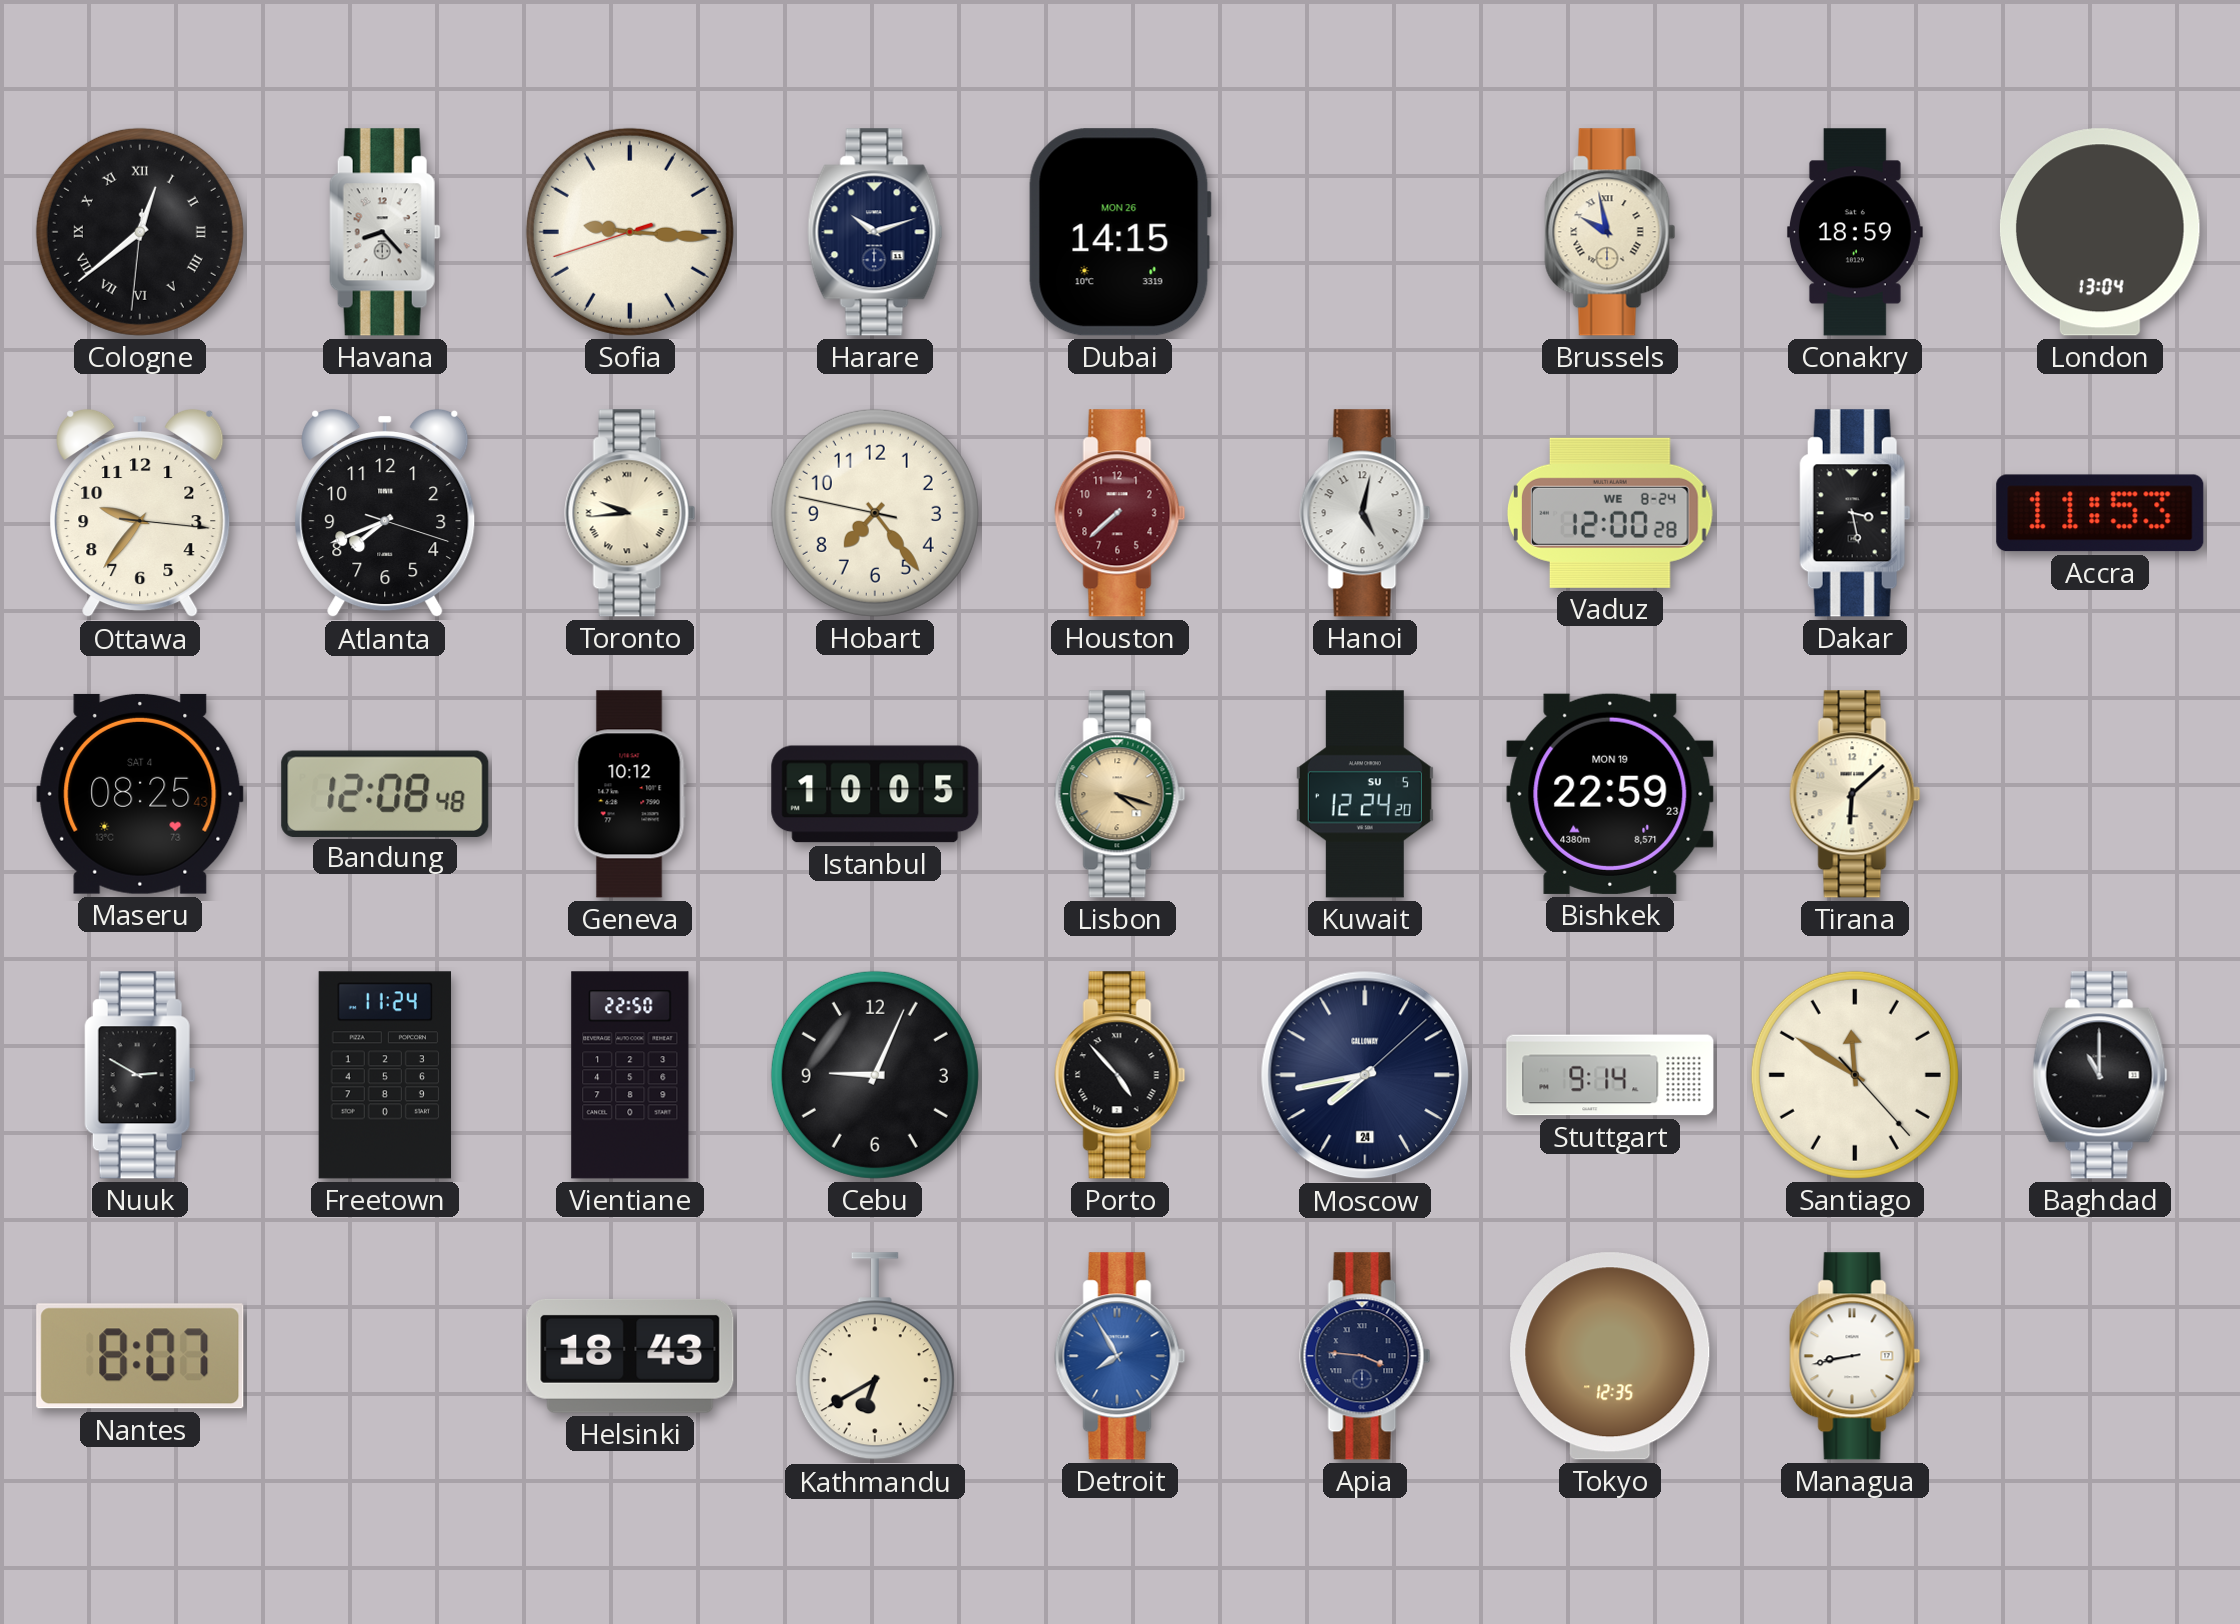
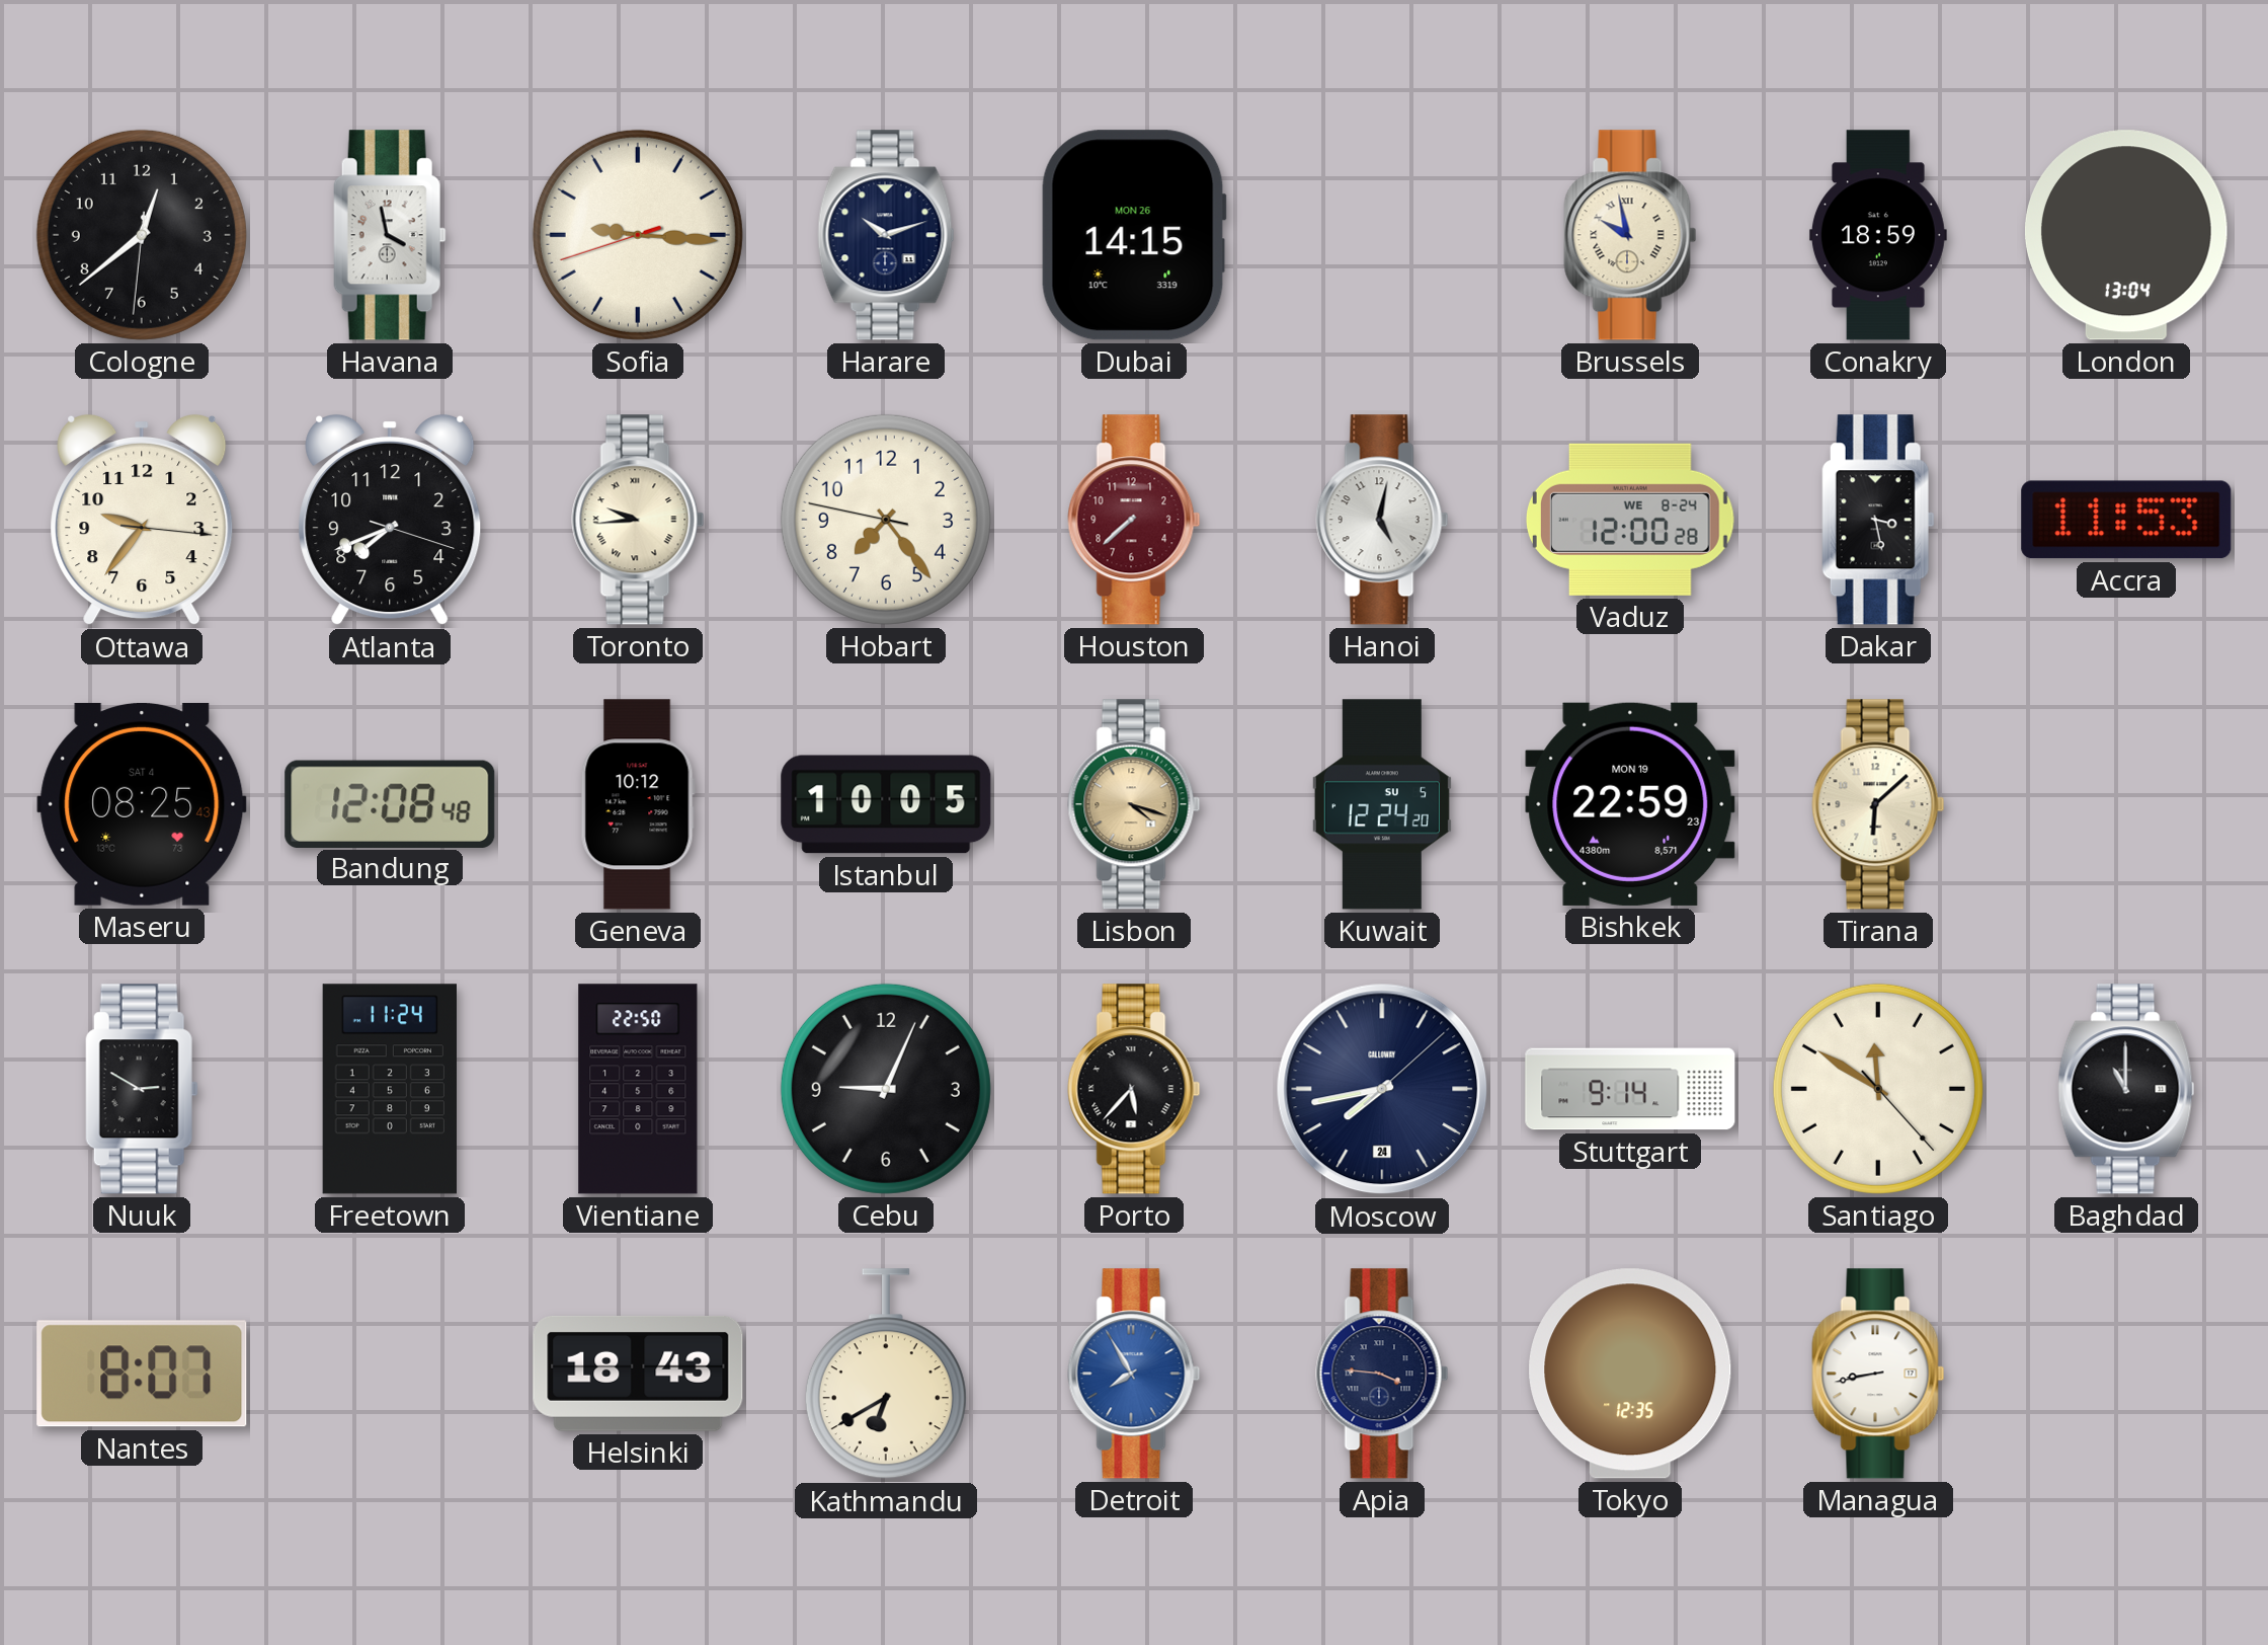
Cologne numerals: Roman -> Arabic
Havana: 8:23 -> 3:58
Porto: 4:53 -> 5:37
